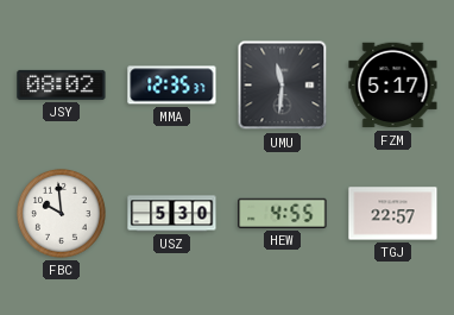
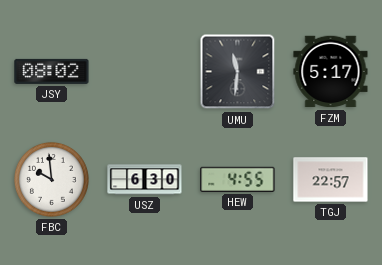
MMA: 12:35 -> none
USZ: 5:30 -> 6:30
